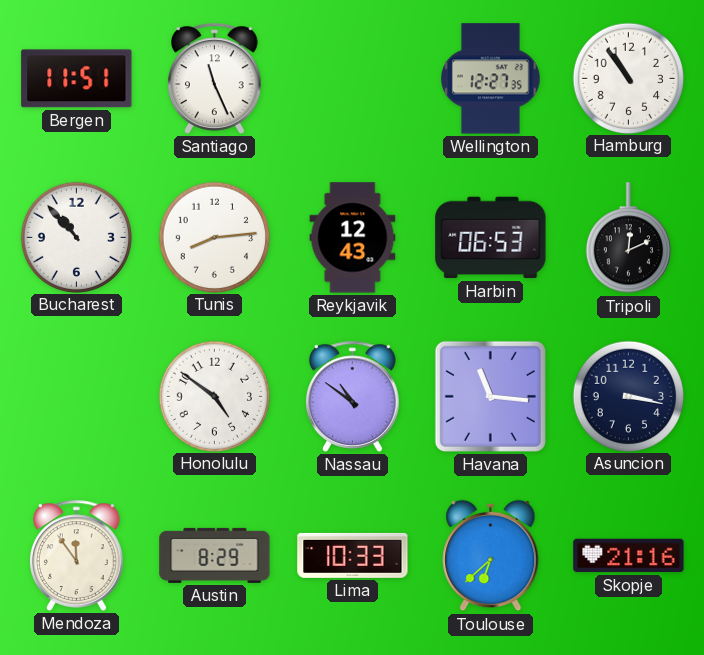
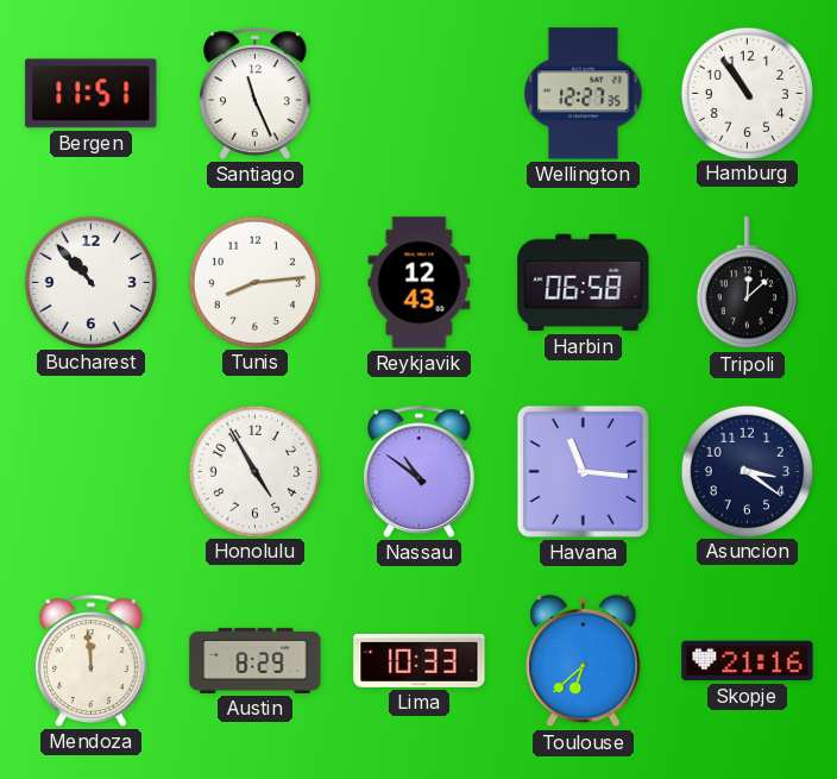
Harbin: 06:53 -> 06:58
Tripoli: 12:11 -> 12:08
Honolulu: 4:51 -> 4:55
Asuncion: 3:17 -> 3:21
Mendoza: 11:54 -> 11:59
